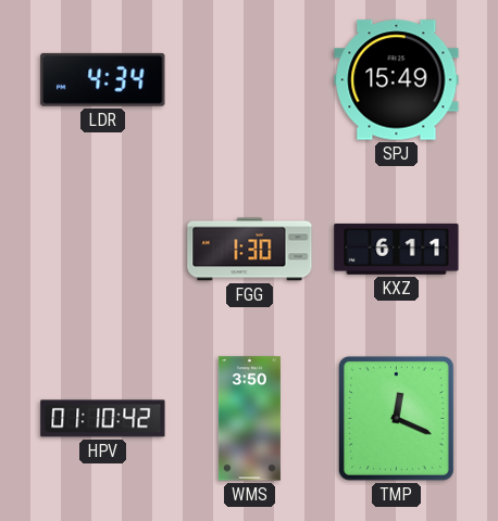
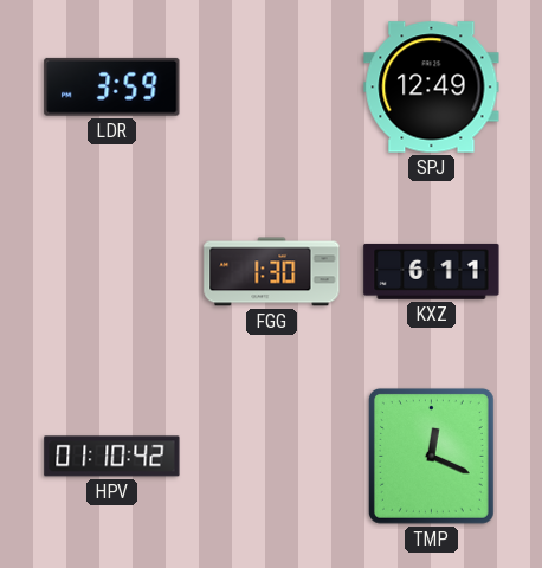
LDR: 4:34 -> 3:59
SPJ: 15:49 -> 12:49
WMS: 3:50 -> none
